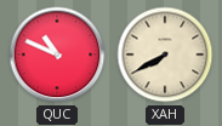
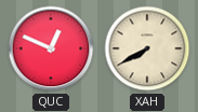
QUC: 10:49 -> 12:49
